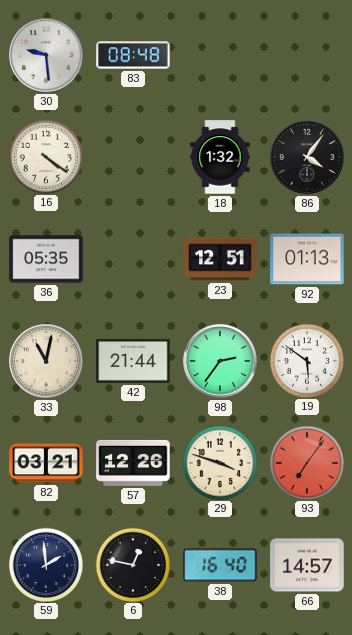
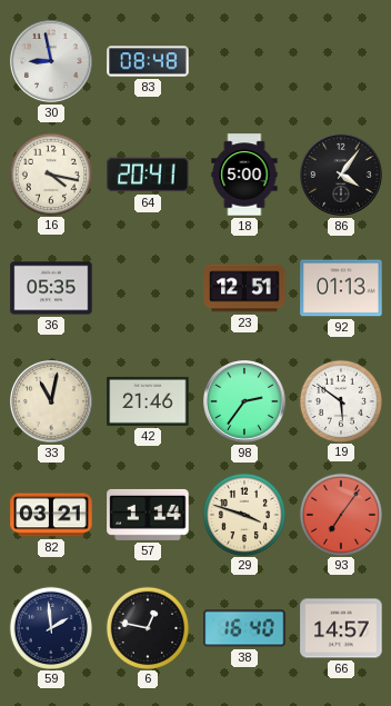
30: 9:29 -> 8:58
16: 4:21 -> 4:17
64: none -> 20:41
18: 1:32 -> 5:00
42: 21:44 -> 21:46
57: 12:26 -> 1:14
